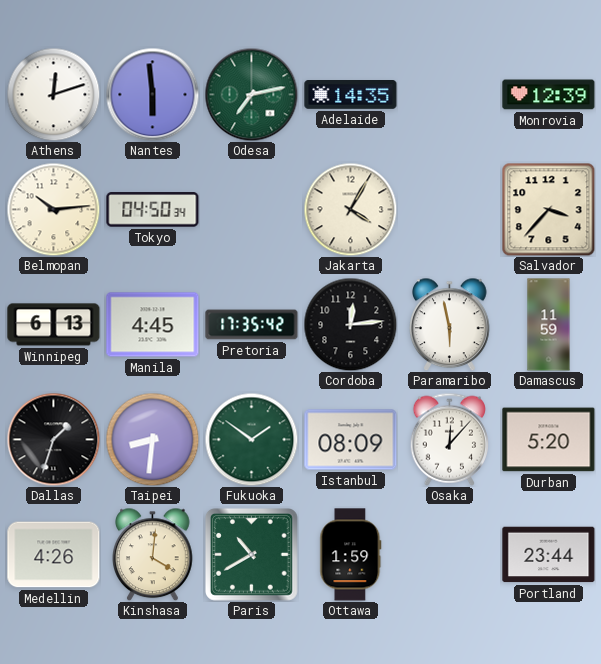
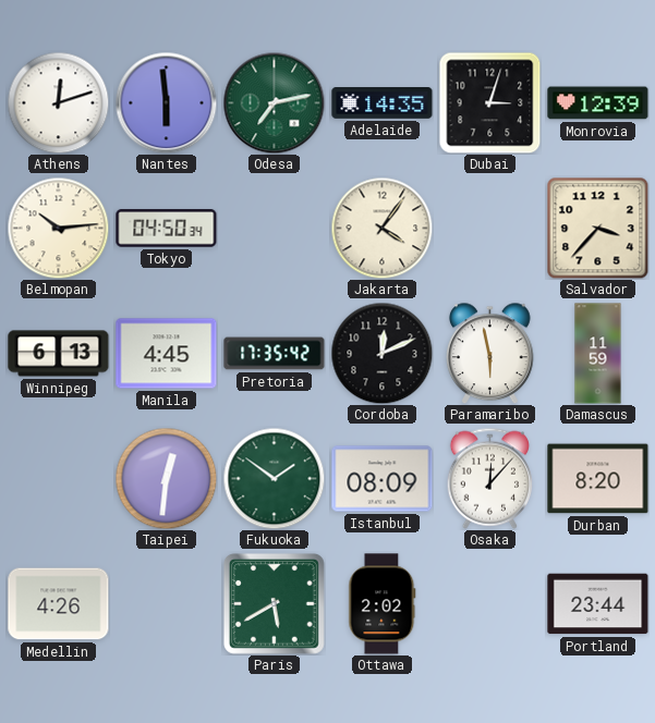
Dubai: none -> 3:03
Jakarta: 4:05 -> 4:06
Cordoba: 12:14 -> 12:11
Dallas: 1:33 -> none
Taipei: 8:31 -> 12:31
Durban: 5:20 -> 8:20
Kinshasa: 4:01 -> none
Paris: 10:40 -> 5:40
Ottawa: 1:59 -> 2:02
